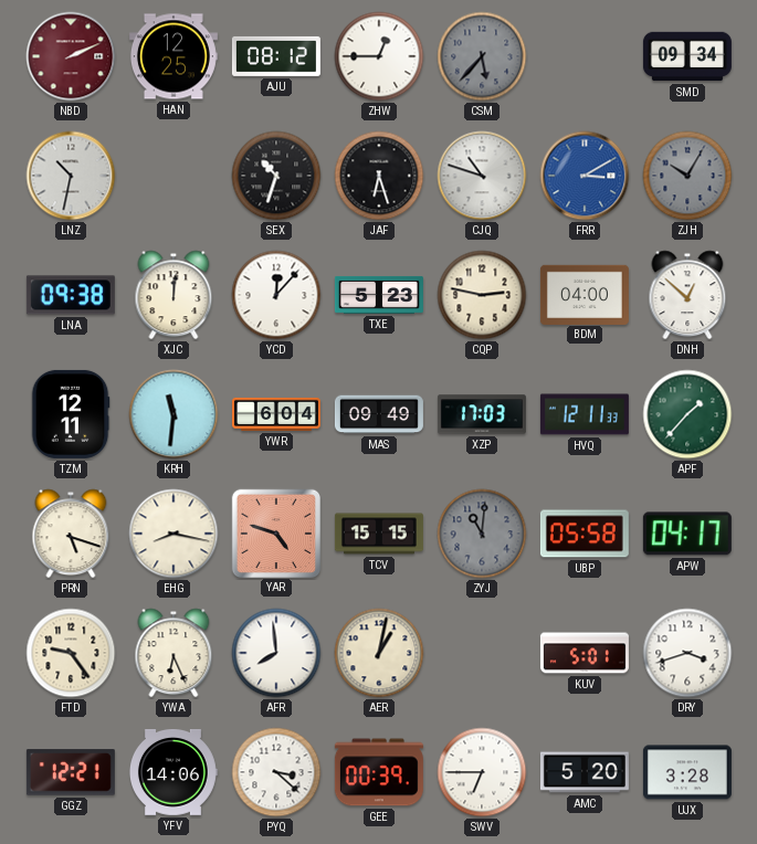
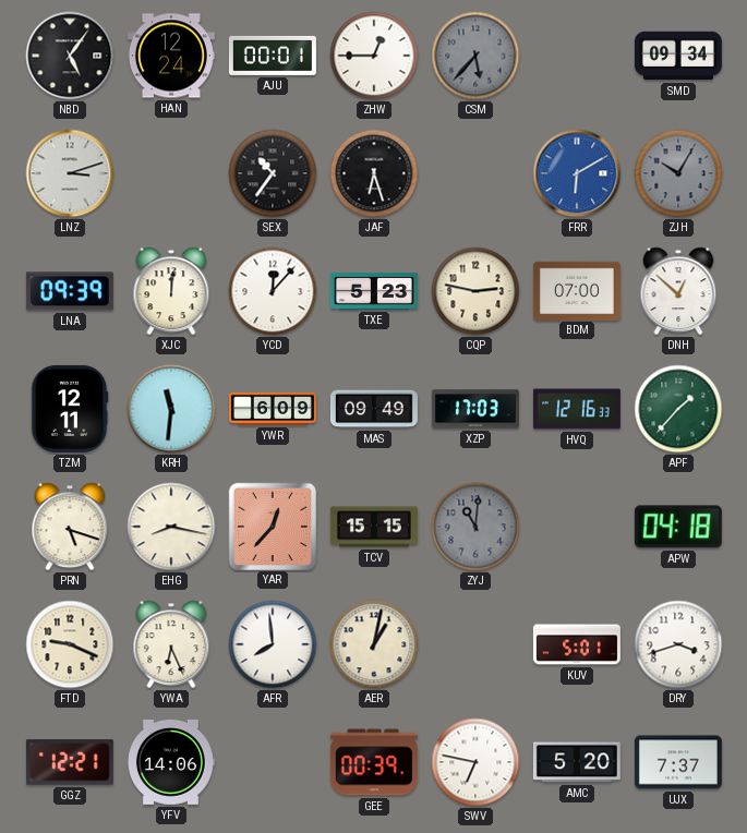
NBD: 2:11 -> 5:06
NBD dial: burgundy -> black
HAN: 12:25 -> 12:24
AJU: 08:12 -> 00:01
LNZ: 10:32 -> 3:12
SEX: 10:33 -> 10:36
CJQ: 10:48 -> none
FRR: 3:10 -> 6:10
LNA: 09:38 -> 09:39
BDM: 04:00 -> 07:00
YWR: 6:04 -> 6:09
HVQ: 12:11 -> 12:16
YAR: 4:48 -> 12:37
UBP: 05:58 -> none
APW: 04:17 -> 04:18
FTD: 9:24 -> 9:19
PYQ: 3:22 -> none
SWV: 6:45 -> 6:47
UJX: 3:28 -> 7:37
